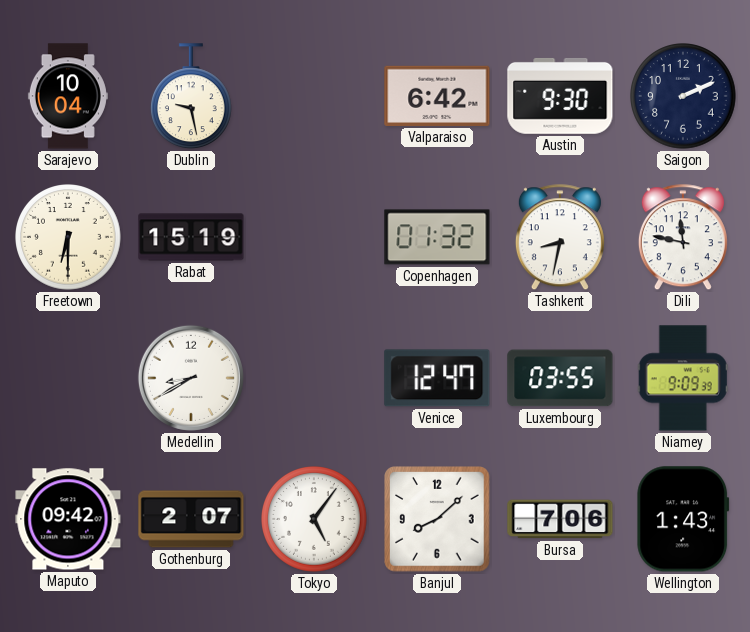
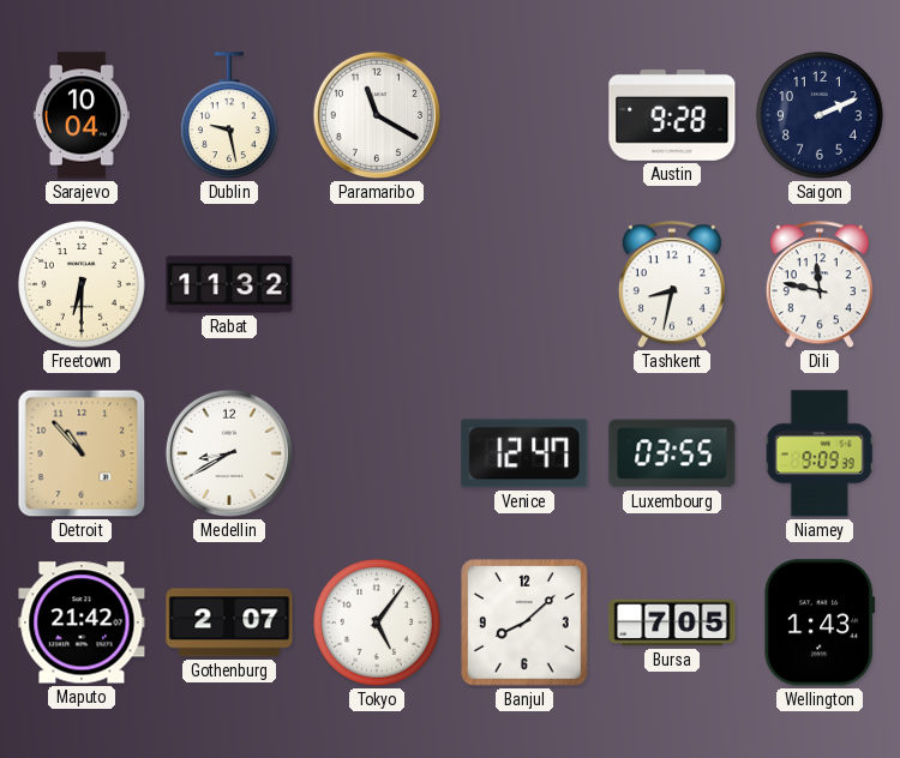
Paramaribo: none -> 11:20
Valparaiso: 6:42 -> none
Austin: 9:30 -> 9:28
Rabat: 15:19 -> 11:32
Copenhagen: 01:32 -> none
Detroit: none -> 10:53
Maputo: 09:42 -> 21:42
Bursa: 7:06 -> 7:05
